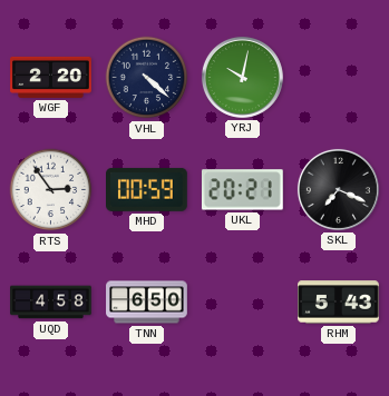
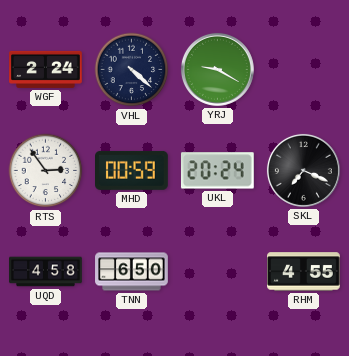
WGF: 2:20 -> 2:24
YRJ: 10:02 -> 9:20
UKL: 20:21 -> 20:24
RHM: 5:43 -> 4:55
